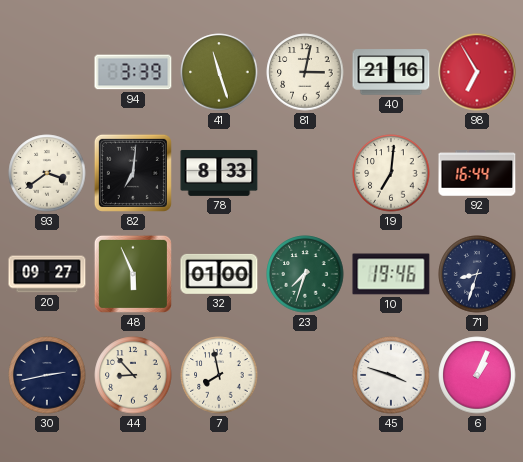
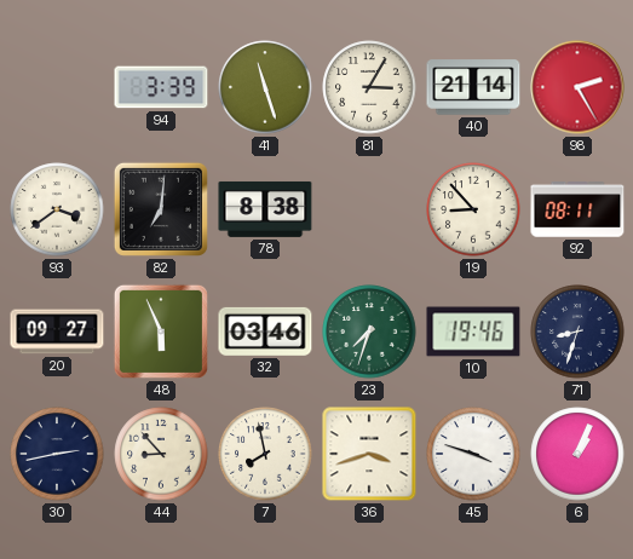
81: 3:02 -> 3:05
40: 21:16 -> 21:14
98: 6:55 -> 2:25
78: 8:33 -> 8:38
19: 7:01 -> 8:53
92: 16:44 -> 08:11
32: 01:00 -> 03:46
36: none -> 3:42
